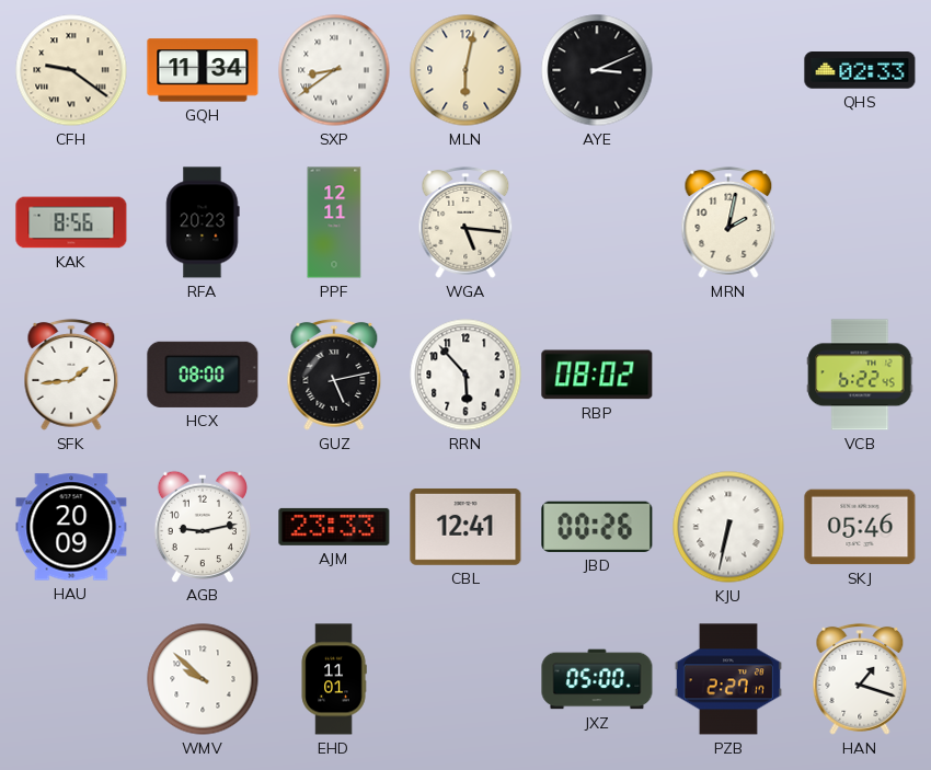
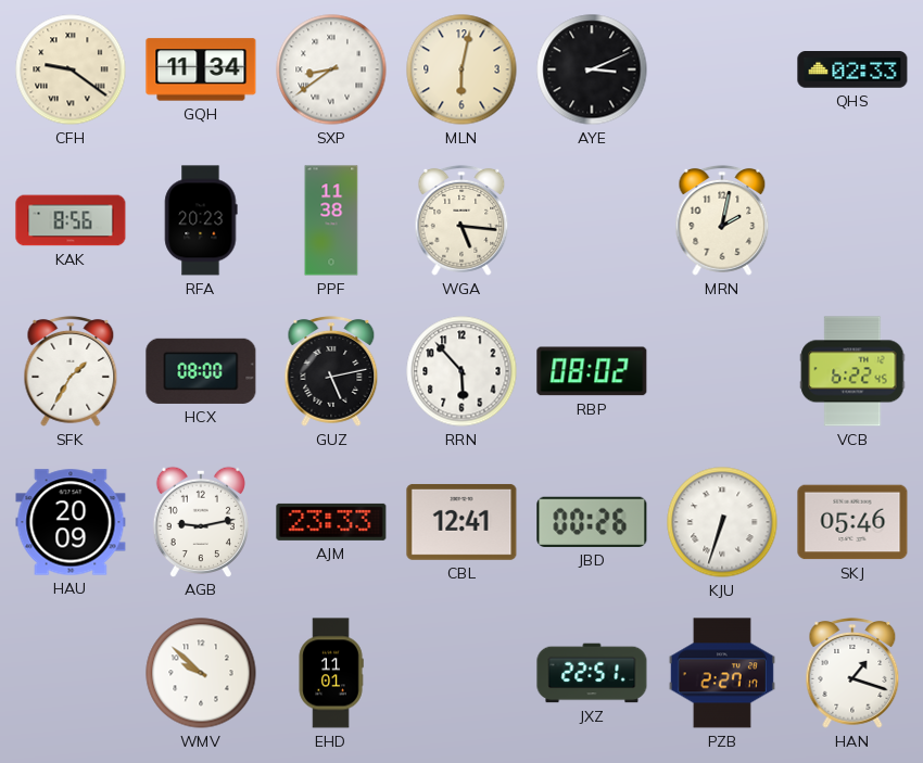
PPF: 12:11 -> 11:38
SFK: 1:44 -> 1:35
KJU: 6:32 -> 6:33
JXZ: 05:00 -> 22:51
